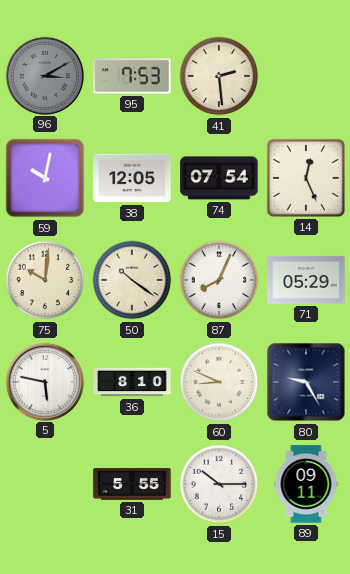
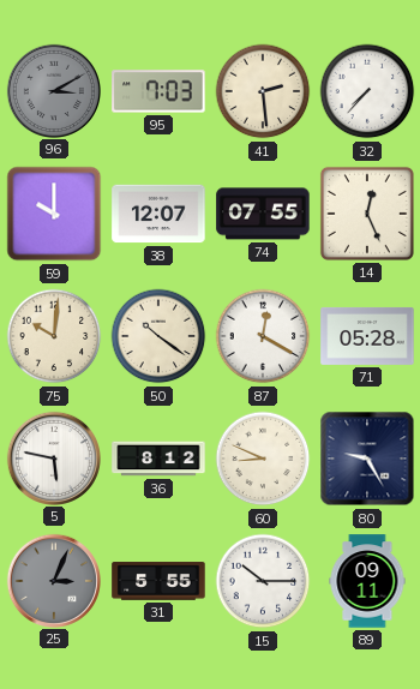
95: 7:53 -> 7:03
32: none -> 7:37
59: 10:02 -> 10:00
38: 12:05 -> 12:07
74: 07:54 -> 07:55
87: 8:04 -> 12:20
71: 05:29 -> 05:28
36: 8:10 -> 8:12
25: none -> 3:04
